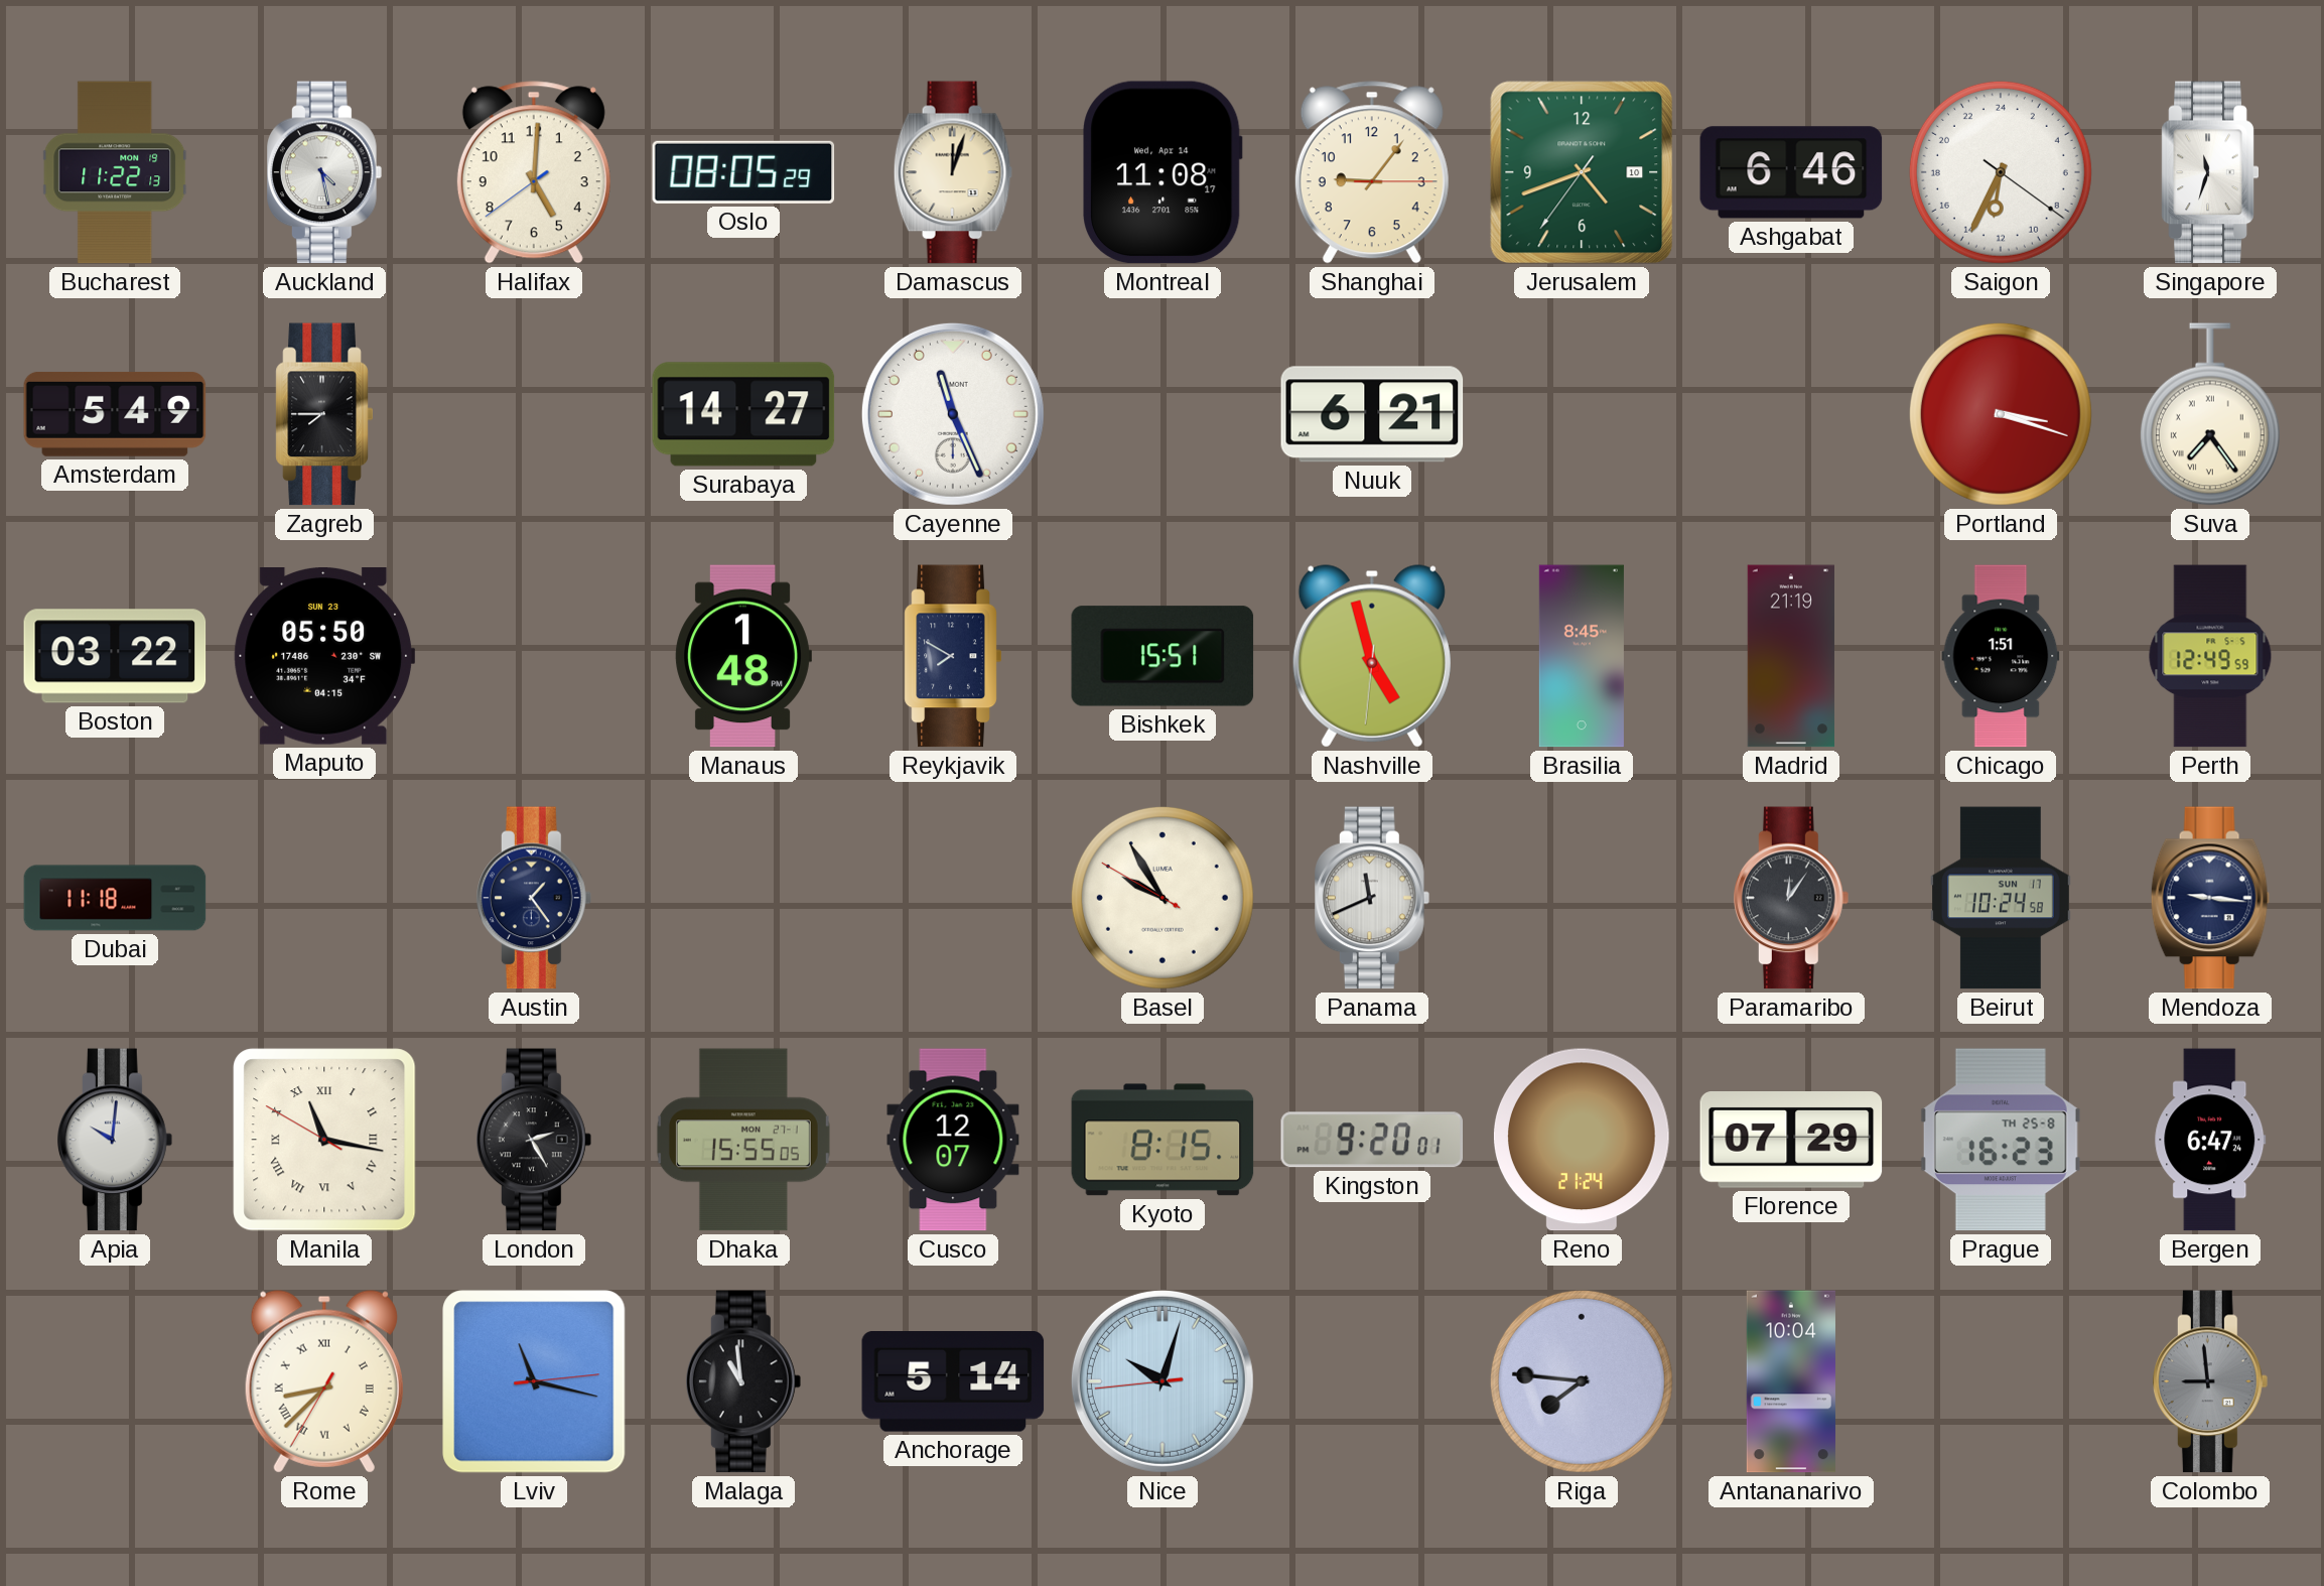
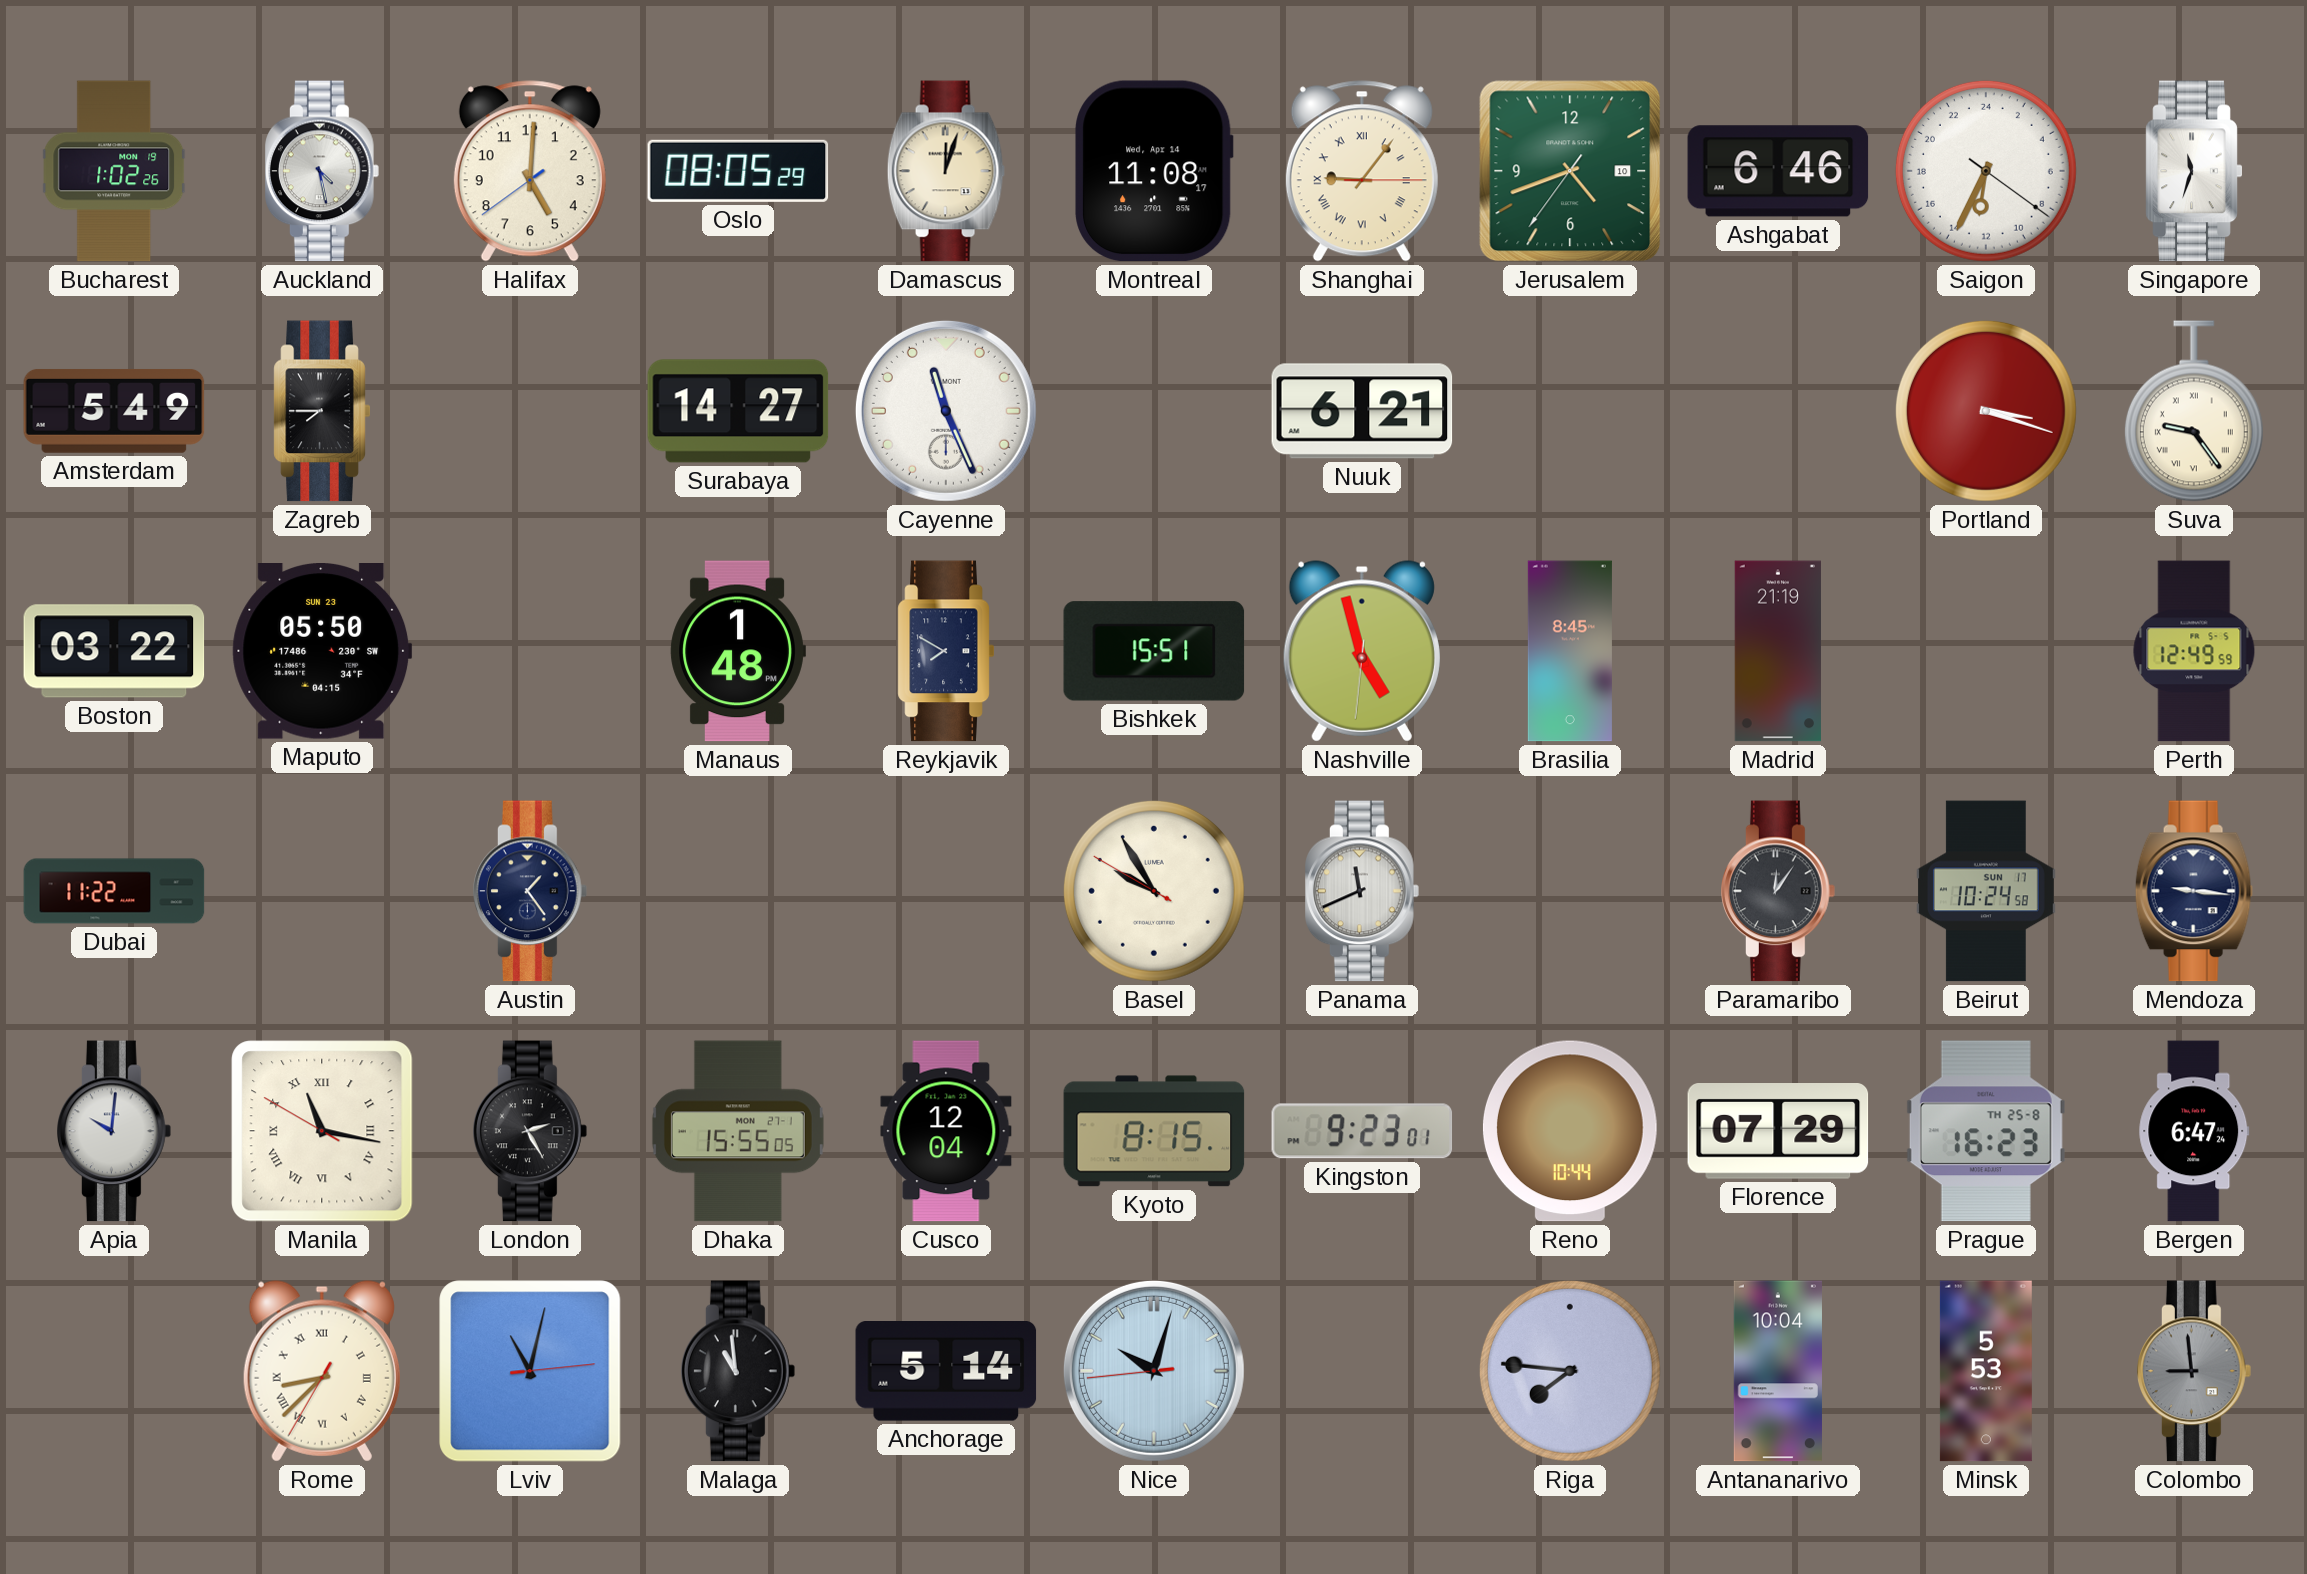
Bucharest: 11:22 -> 1:02
Shanghai numerals: Arabic -> Roman
Suva: 7:24 -> 9:24
Chicago: 1:51 -> none
Dubai: 11:18 -> 11:22
Cusco: 12:07 -> 12:04
Kingston: 9:20 -> 9:23
Reno: 21:24 -> 10:44
Lviv: 11:17 -> 11:02
Minsk: none -> 5:53
